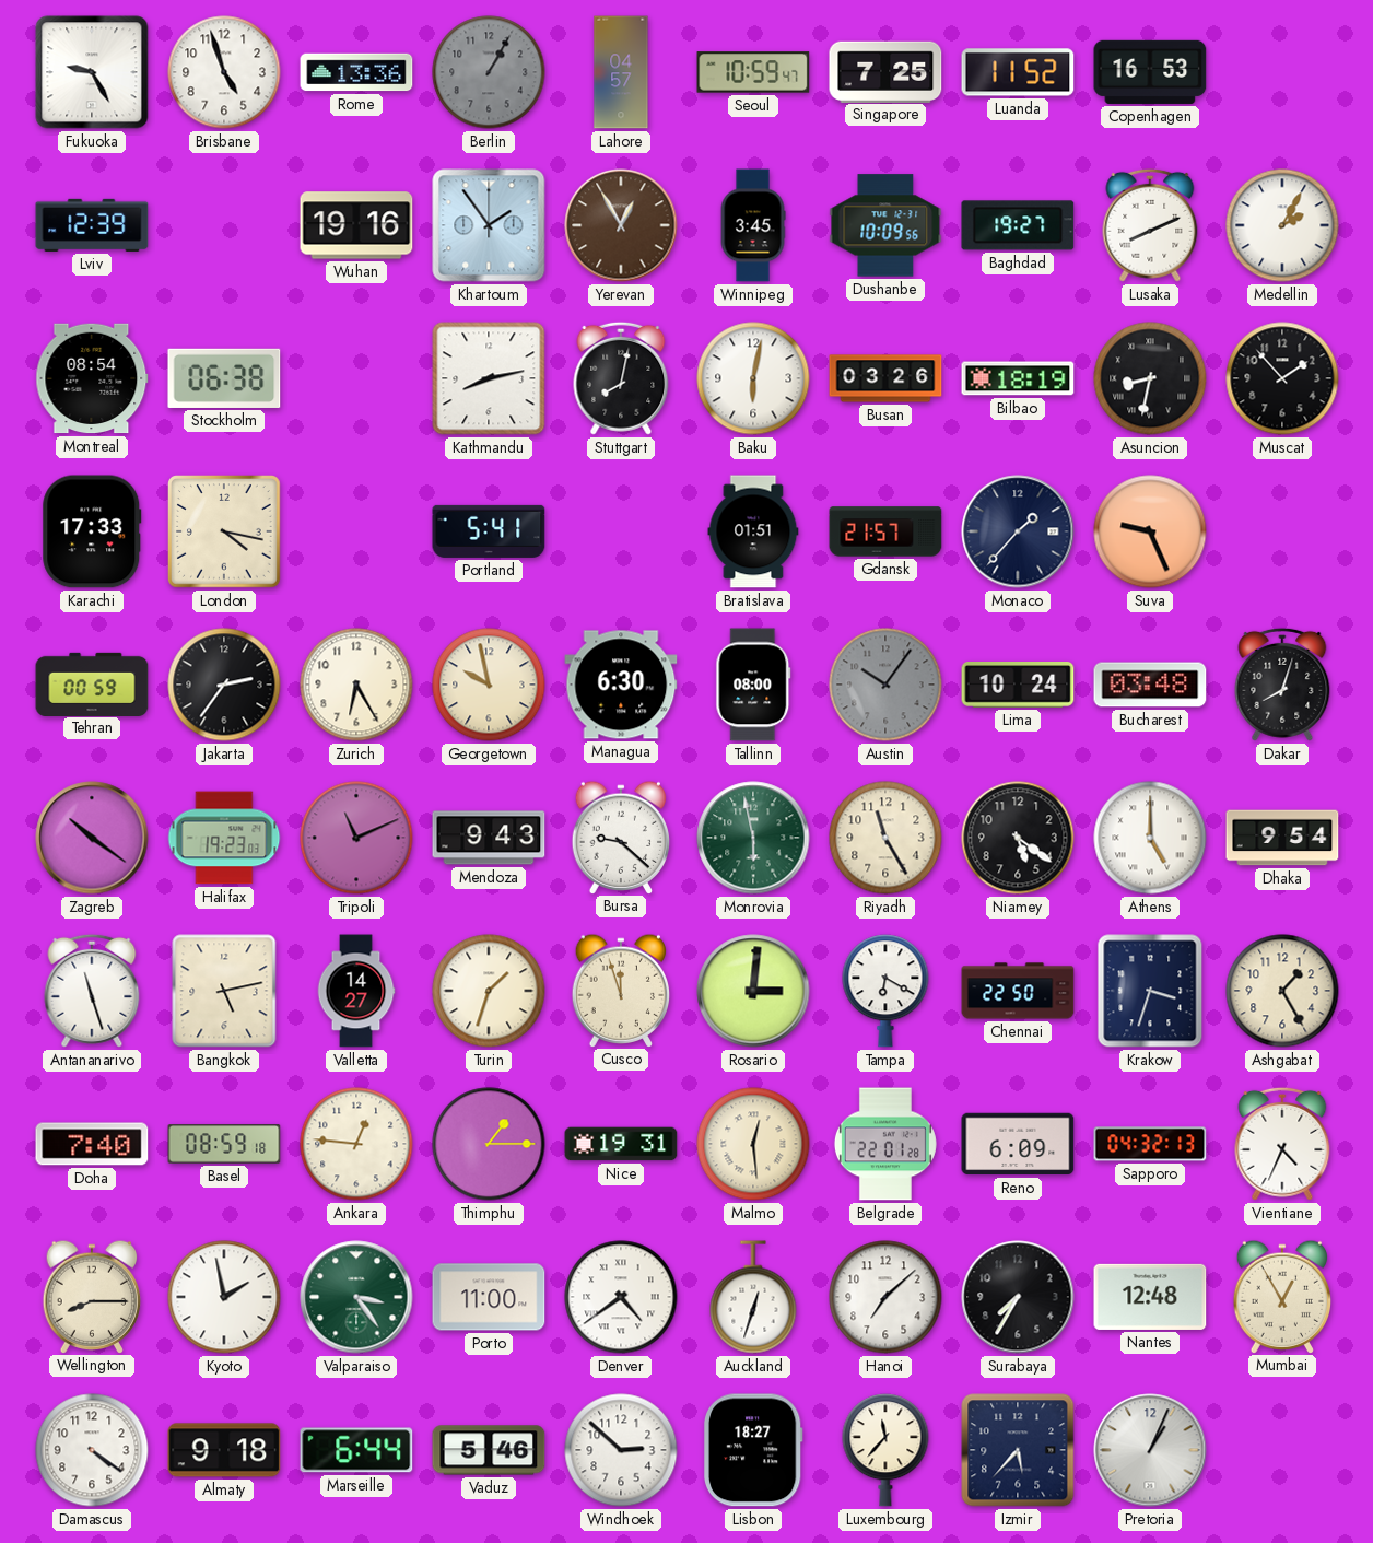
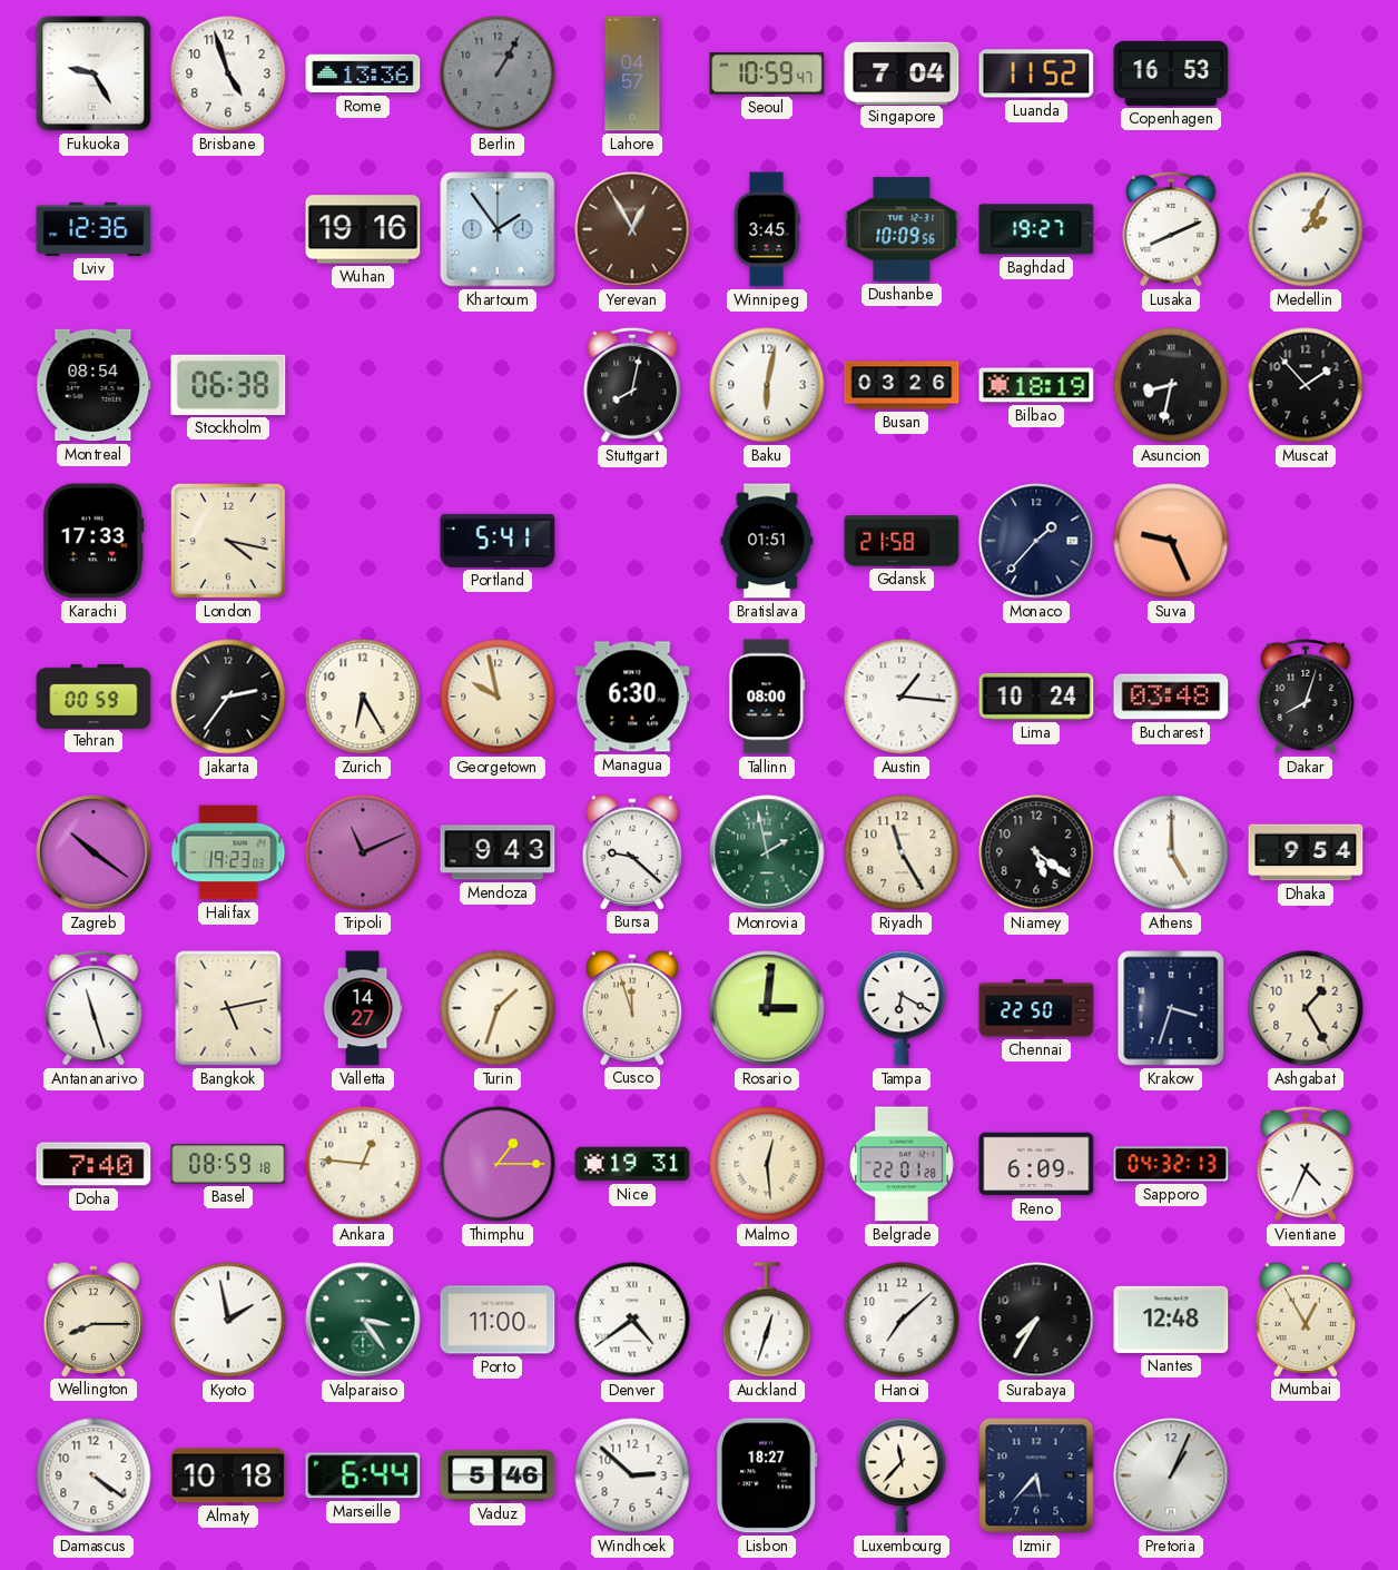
Singapore: 7:25 -> 7:04
Lviv: 12:39 -> 12:36
Kathmandu: 8:13 -> none
Gdansk: 21:57 -> 21:58
Austin: 10:06 -> 1:16
Austin dial: grey -> white
Monrovia: 5:58 -> 1:58
Almaty: 9:18 -> 10:18
